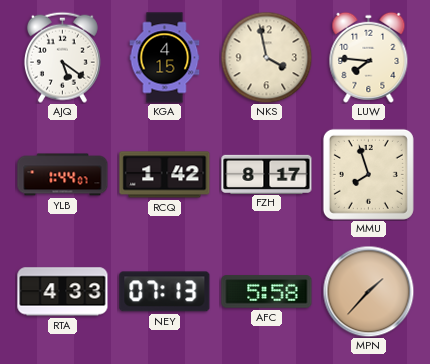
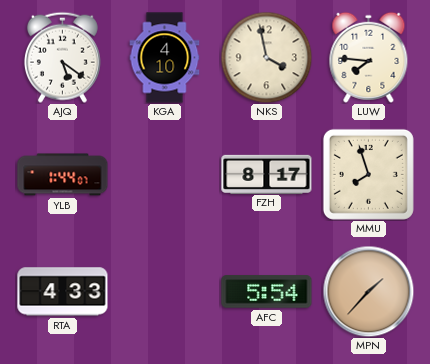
KGA: 4:15 -> 4:10
RCQ: 1:42 -> none
NEY: 07:13 -> none
AFC: 5:58 -> 5:54
